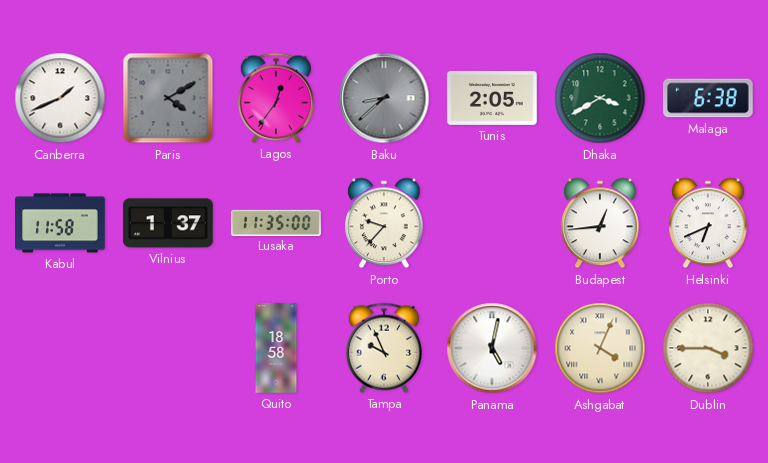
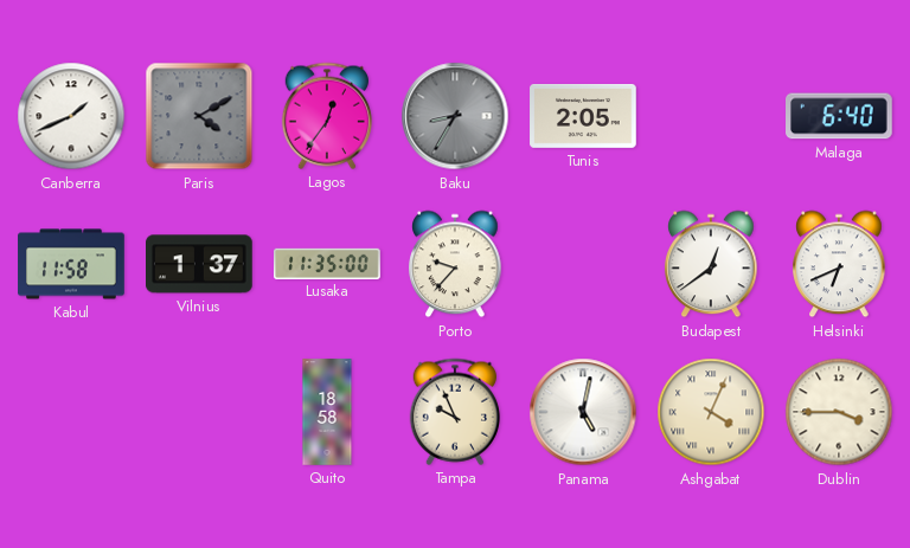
Baku: 8:38 -> 8:35
Dhaka: 3:40 -> none
Malaga: 6:38 -> 6:40
Budapest: 12:44 -> 12:39
